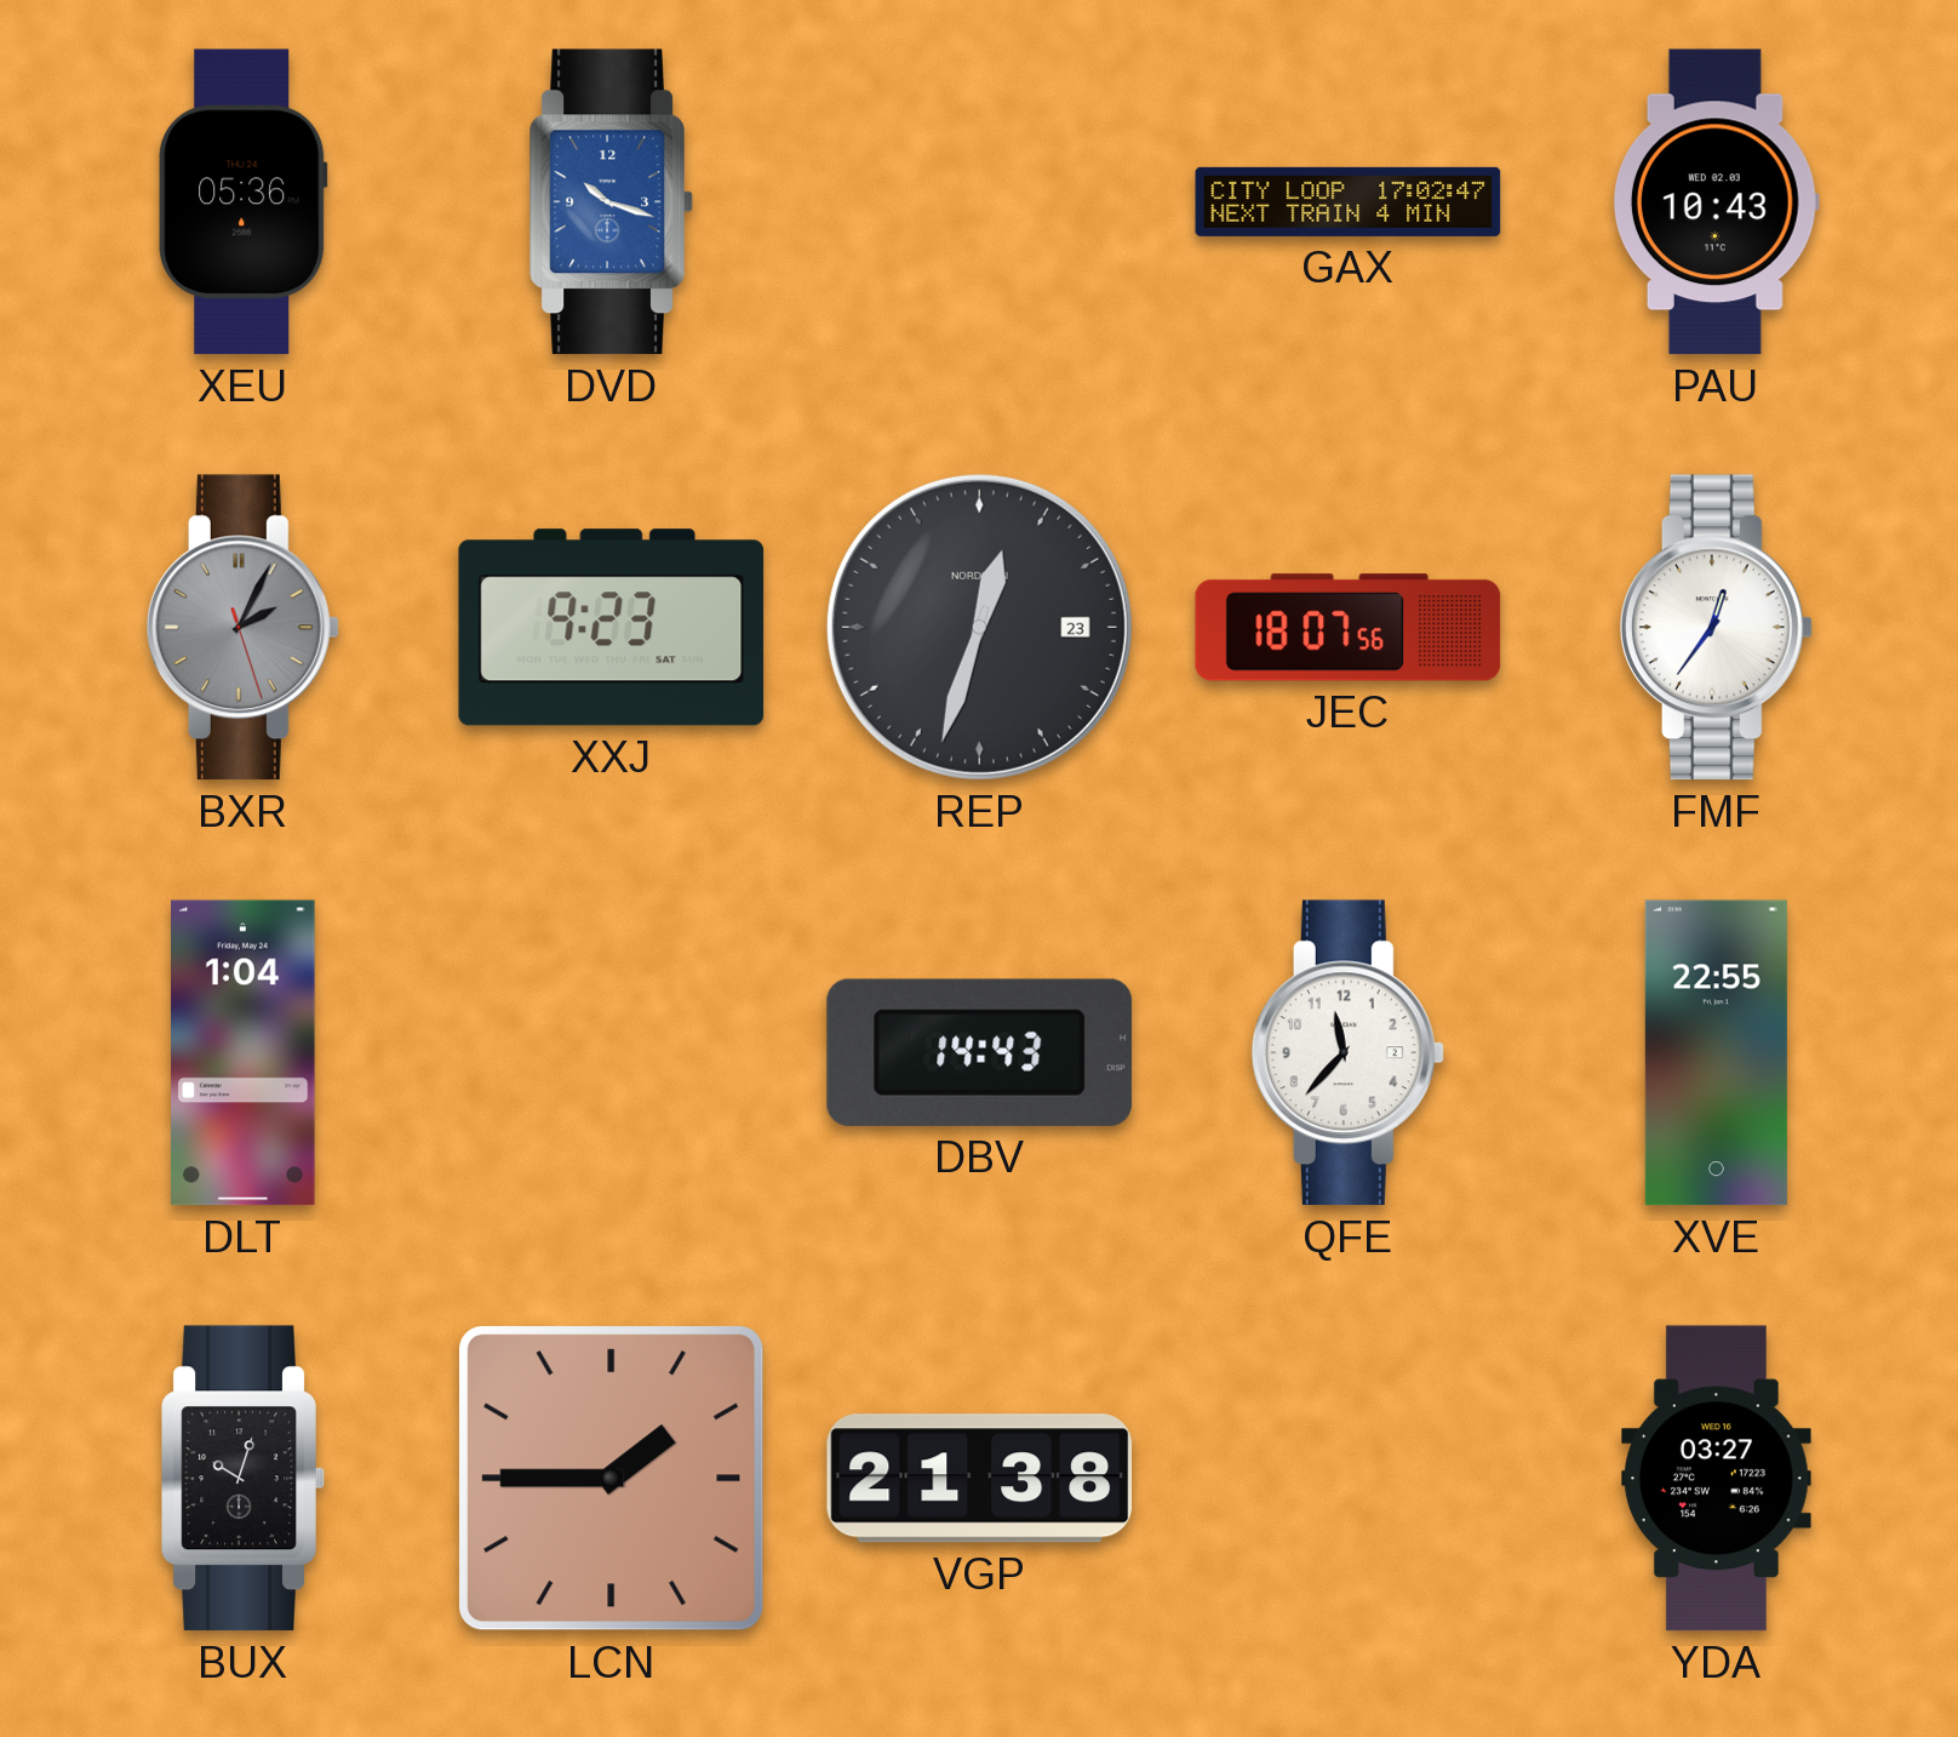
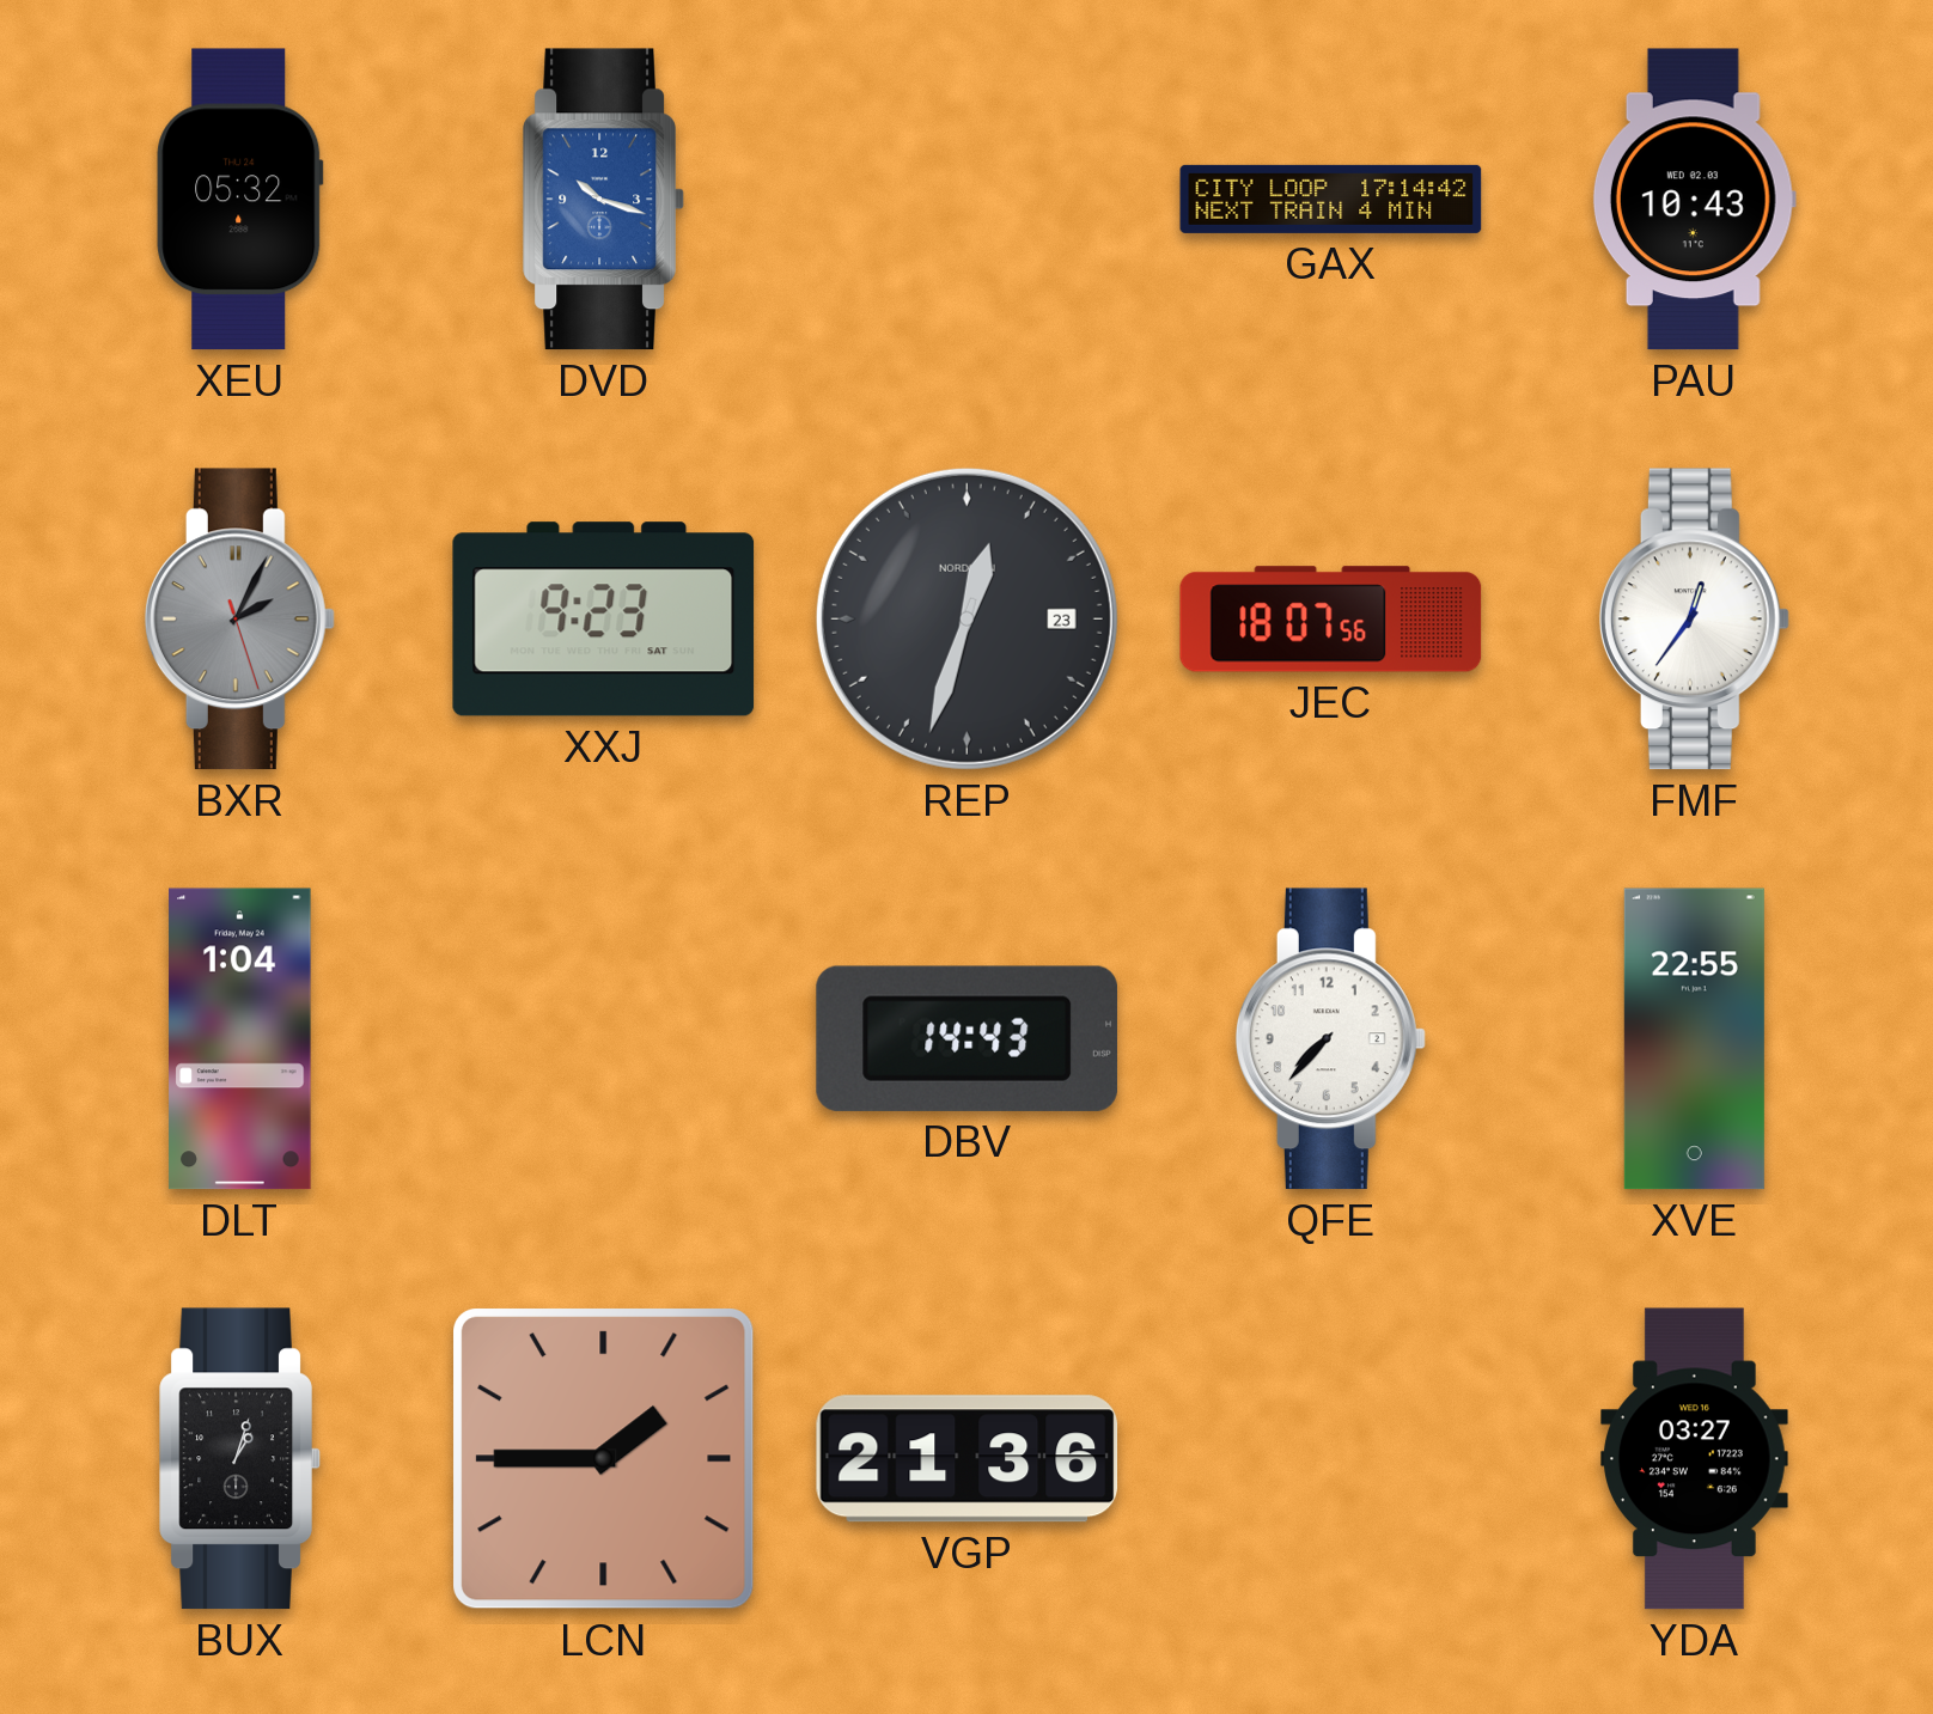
XEU: 05:36 -> 05:32
GAX: 17:02 -> 17:14
QFE: 11:37 -> 7:37
BUX: 10:03 -> 1:03
VGP: 21:38 -> 21:36
